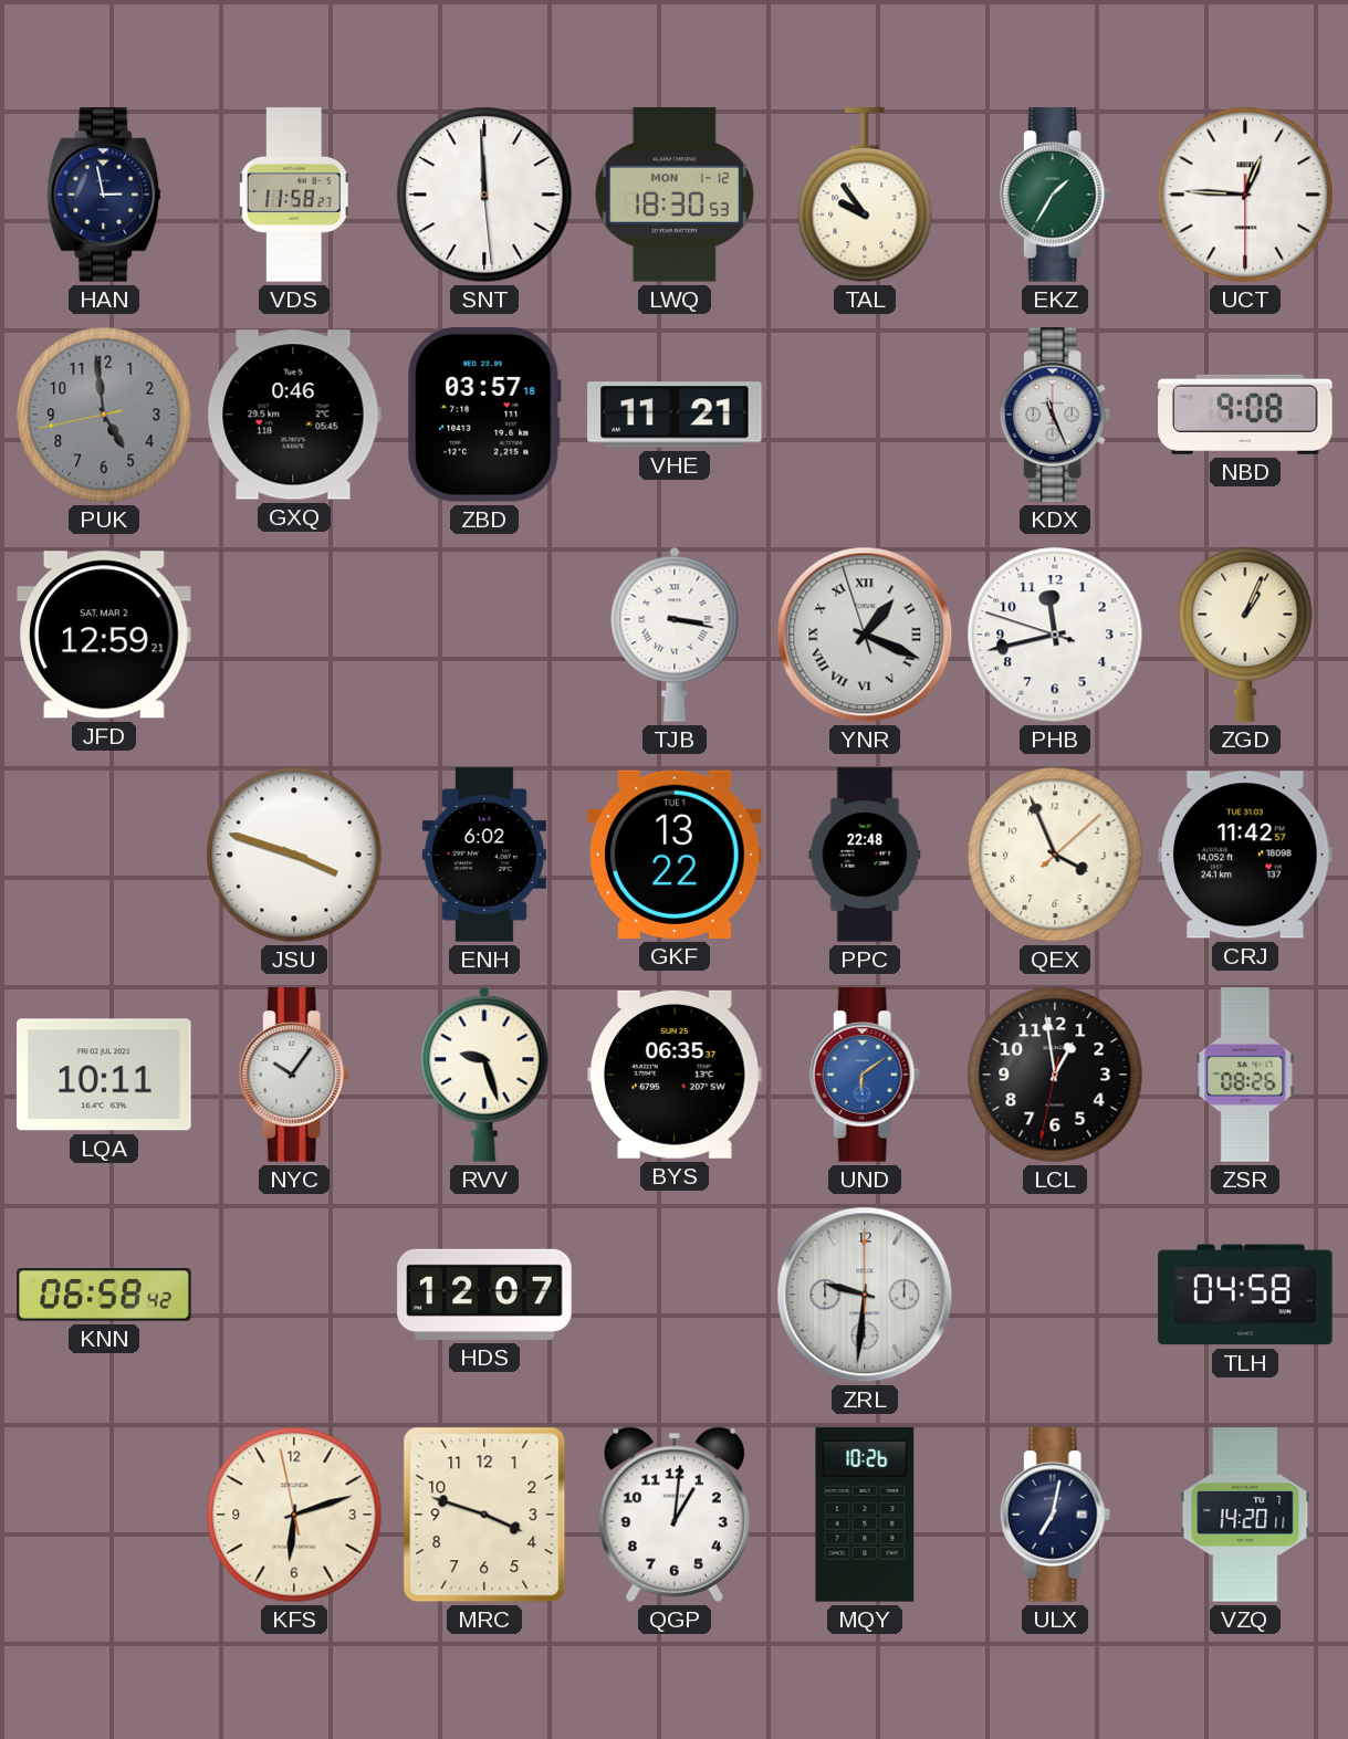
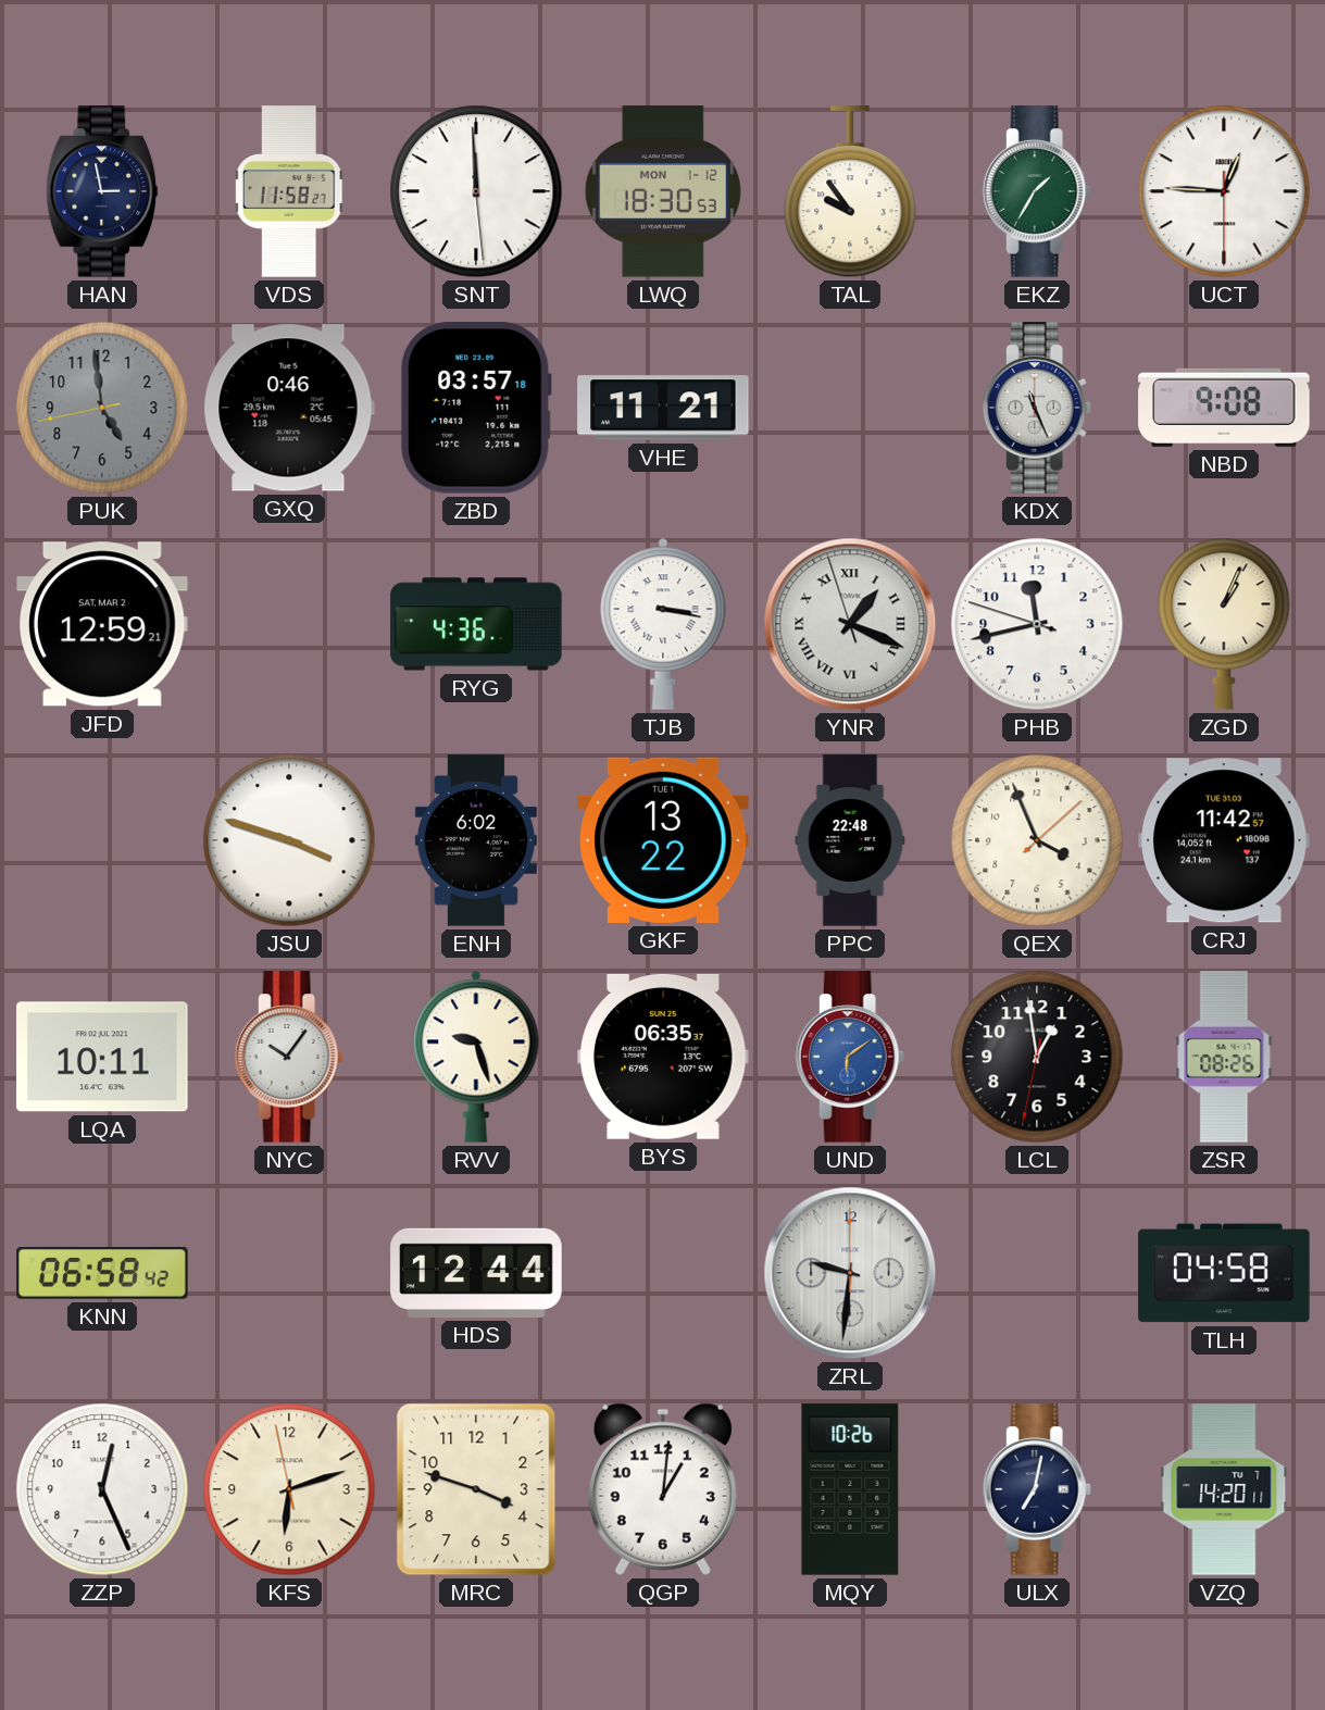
RYG: none -> 4:36
HDS: 12:07 -> 12:44
ZZP: none -> 12:26
